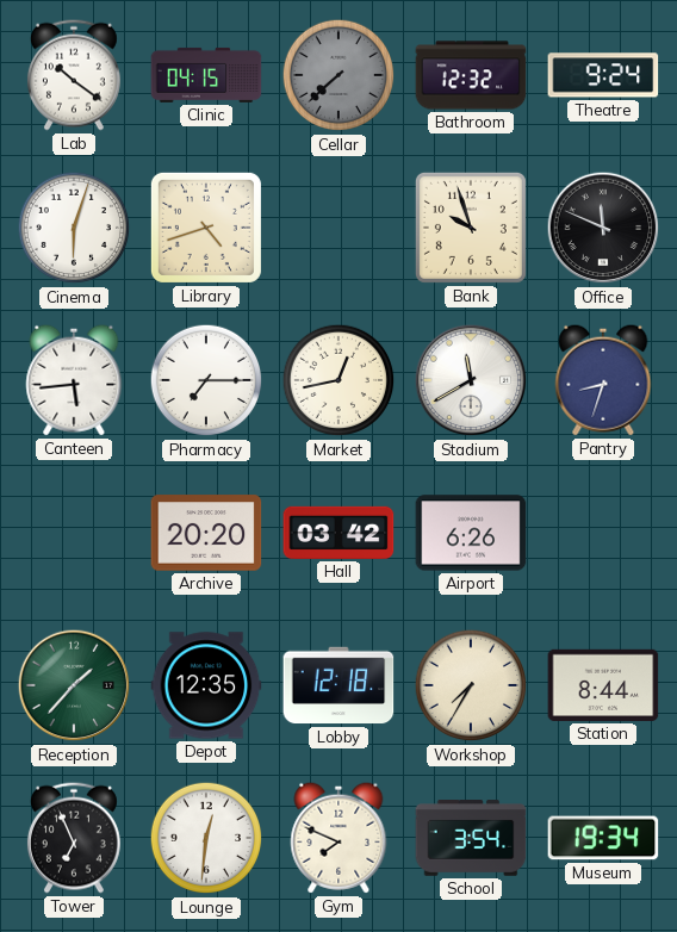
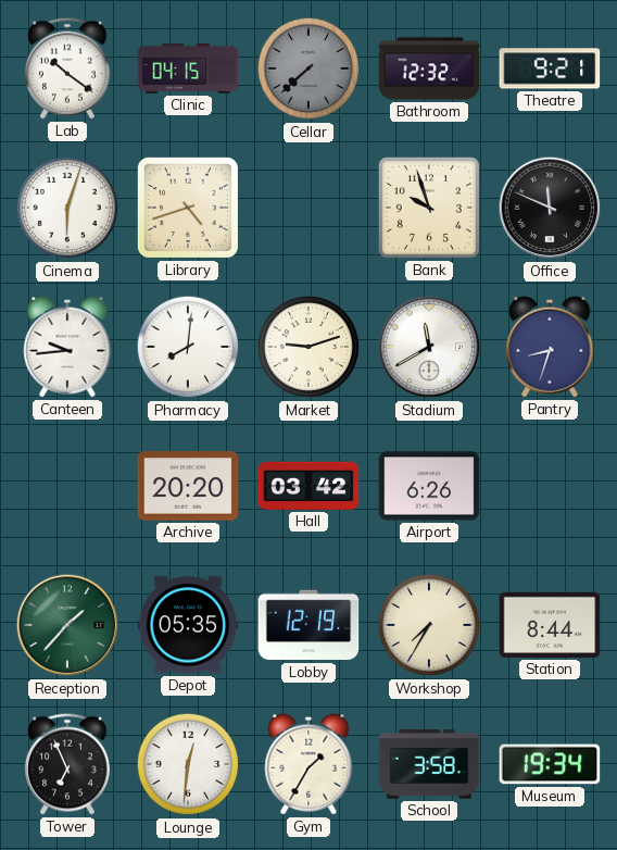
Theatre: 9:24 -> 9:21
Canteen: 5:44 -> 9:44
Pharmacy: 7:15 -> 8:01
Market: 12:43 -> 9:12
Depot: 12:35 -> 05:35
Lobby: 12:18 -> 12:19
Gym: 7:49 -> 1:35
School: 3:54 -> 3:58
